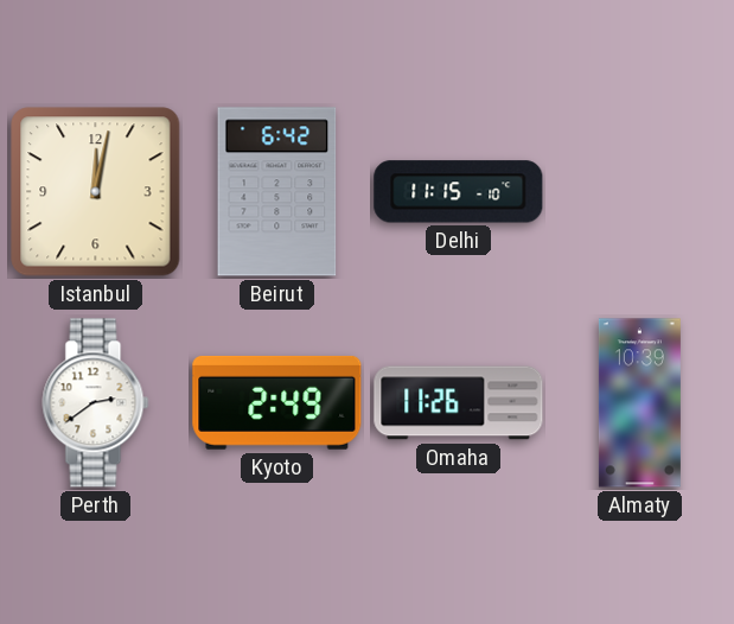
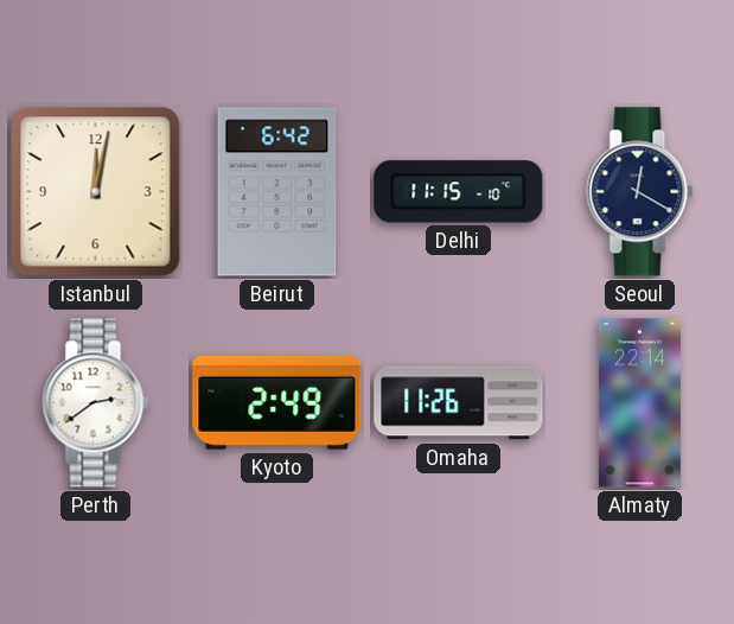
Seoul: none -> 12:20
Almaty: 10:39 -> 22:14
